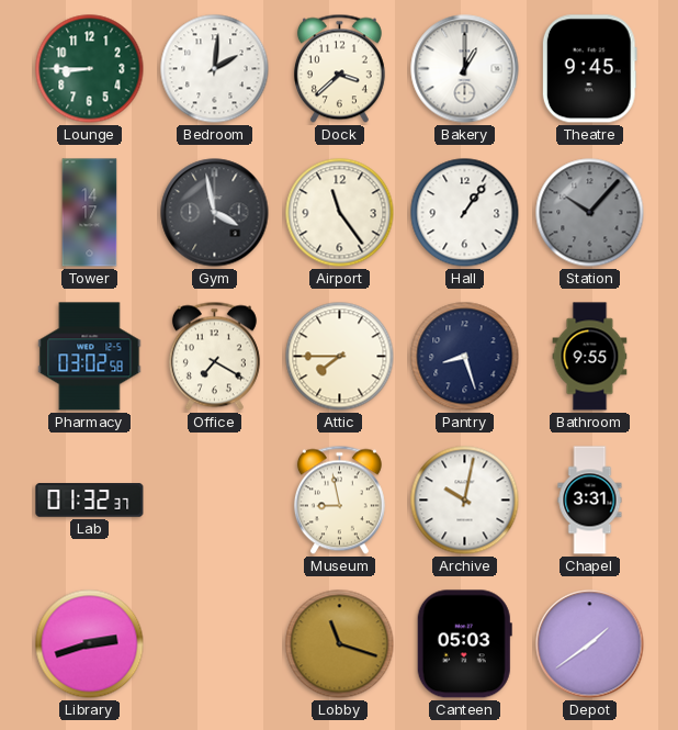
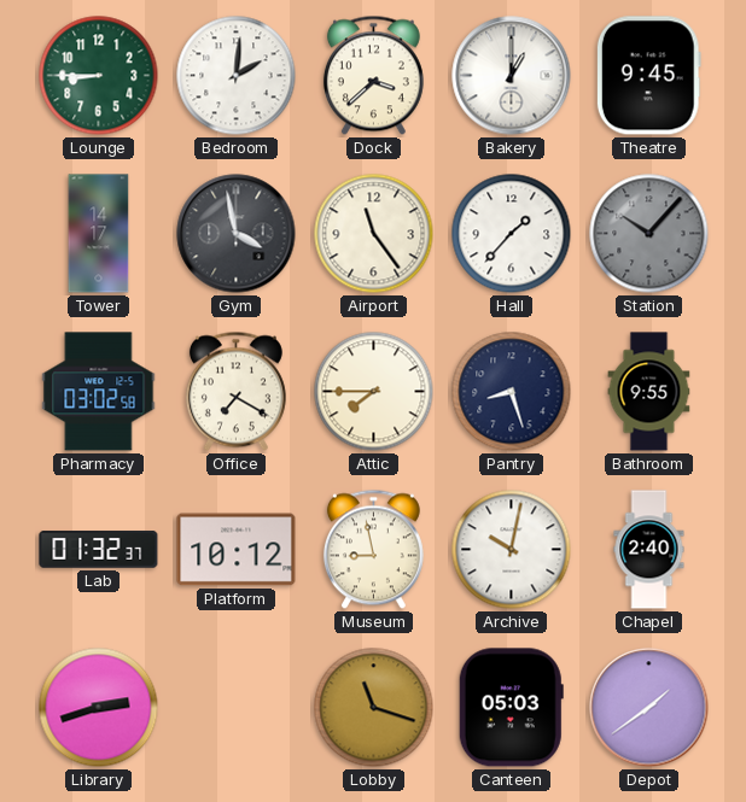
Hall: 1:06 -> 1:37
Platform: none -> 10:12
Chapel: 3:31 -> 2:40
